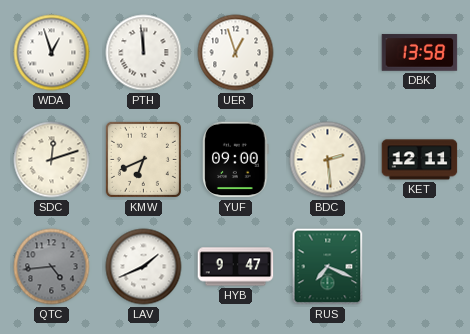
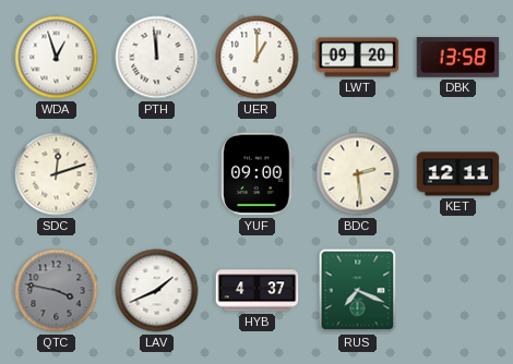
UER: 12:57 -> 1:00
LWT: none -> 09:20
KMW: 6:41 -> none
QTC: 4:44 -> 3:47
HYB: 9:47 -> 4:37
